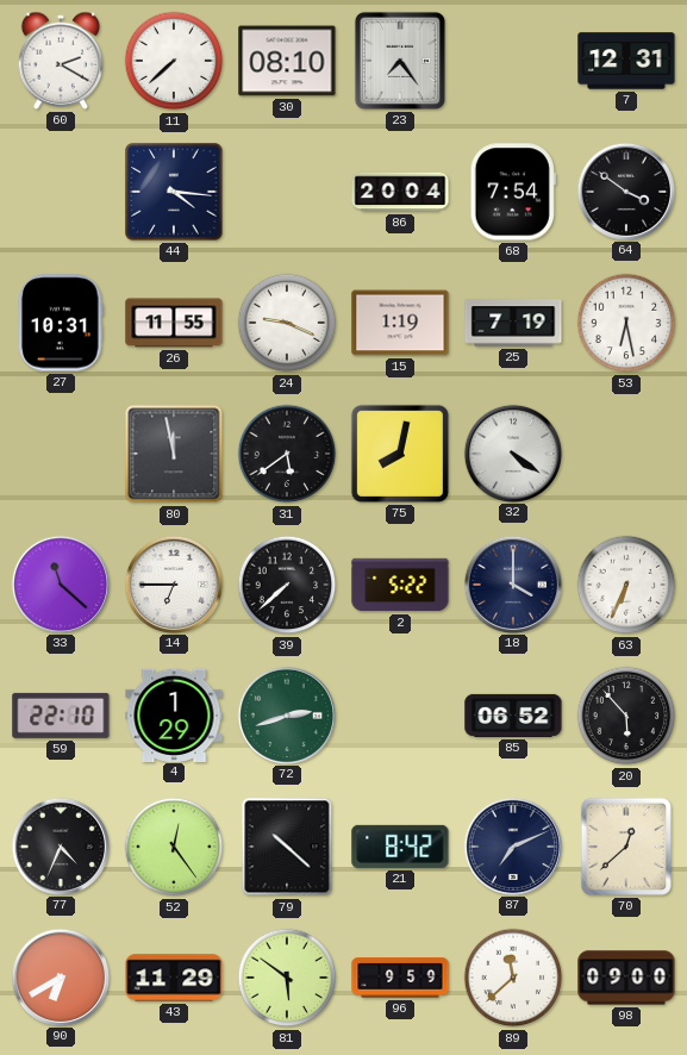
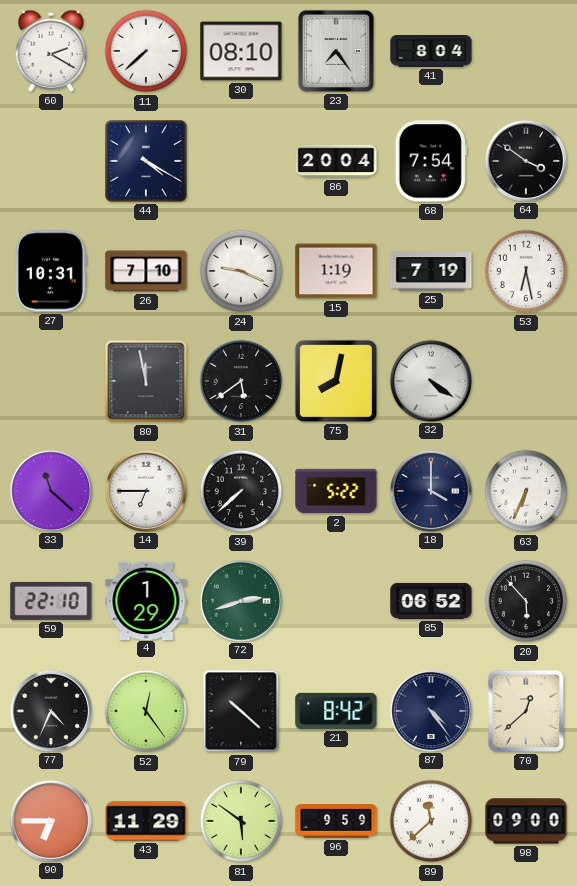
41: none -> 8:04
7: 12:31 -> none
44: 4:16 -> 4:20
26: 11:55 -> 7:10
87: 7:11 -> 4:24
90: 6:40 -> 6:45
